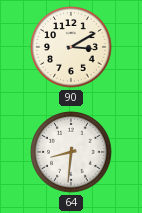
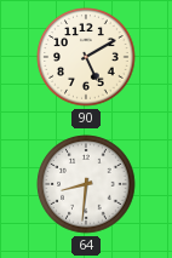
90: 3:10 -> 5:10
